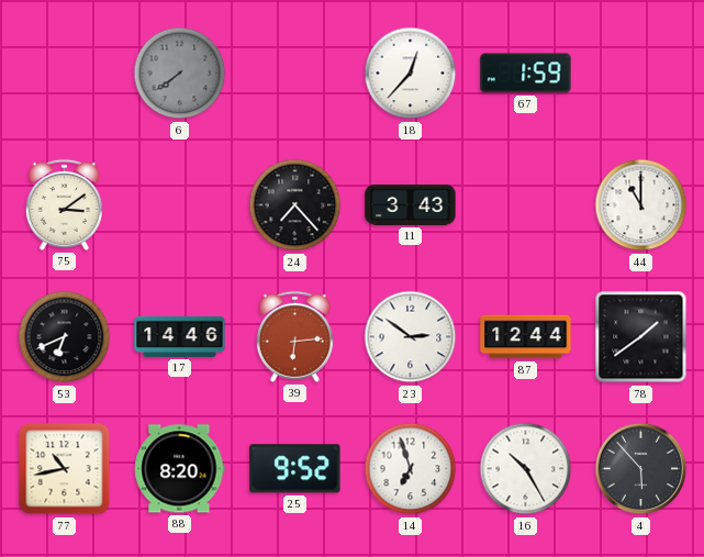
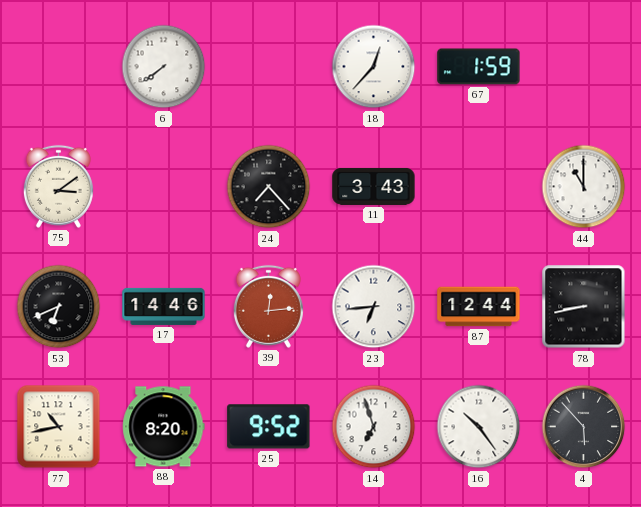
6 dial: grey -> white
39: 6:14 -> 12:14
23: 2:51 -> 6:44
78: 1:39 -> 8:43
16: 10:25 -> 10:24
